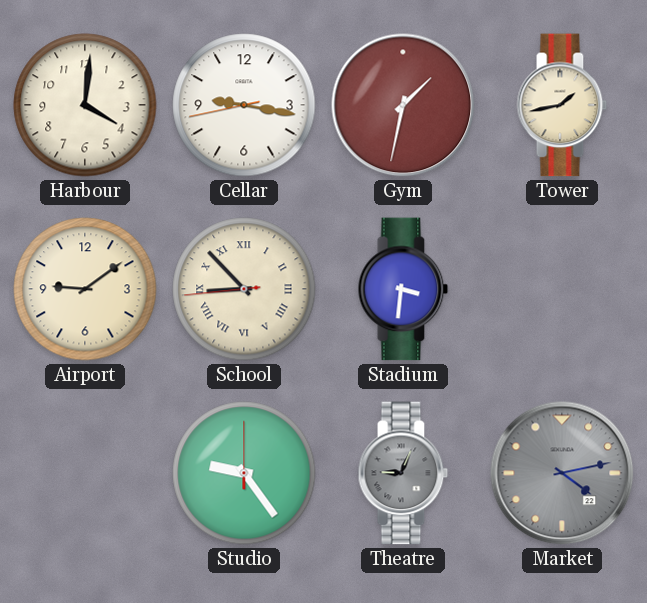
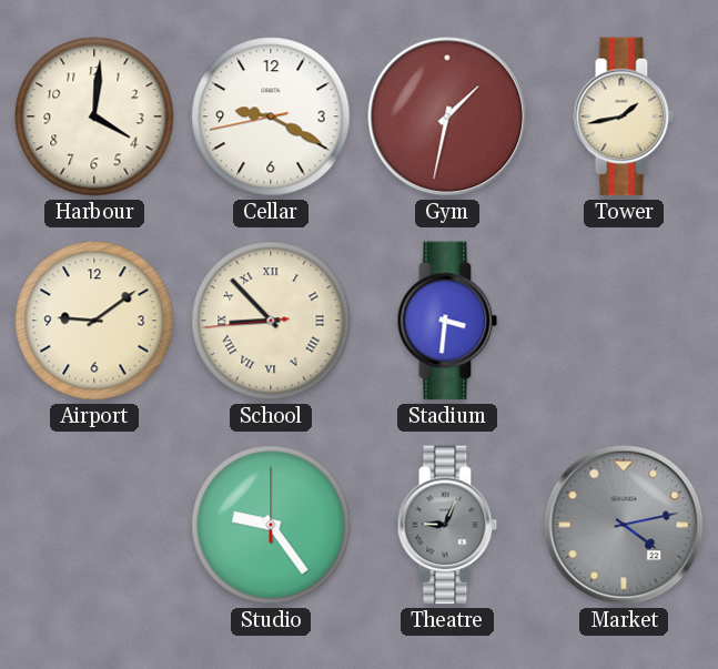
Cellar: 9:16 -> 9:19
